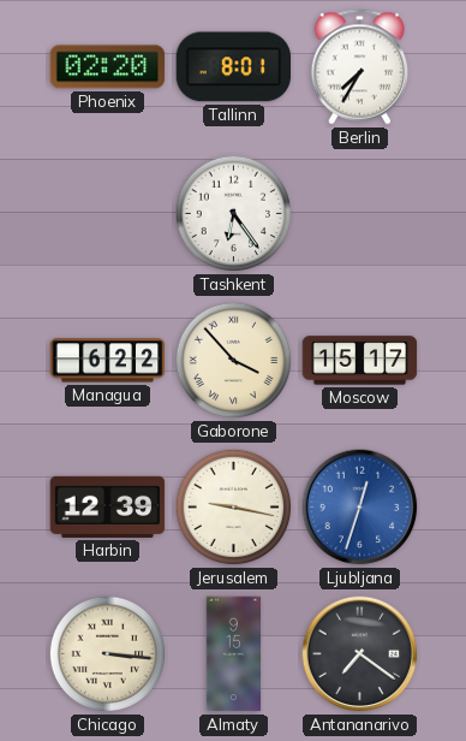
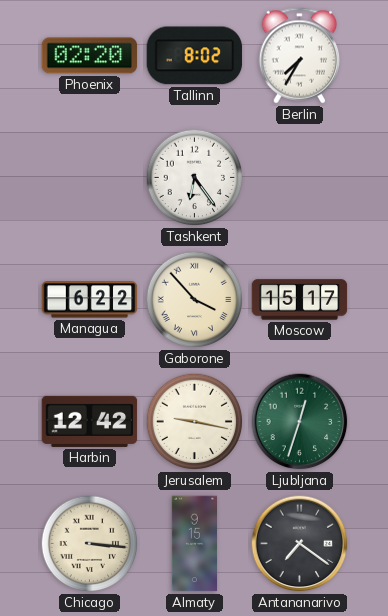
Tallinn: 8:01 -> 8:02
Harbin: 12:39 -> 12:42
Ljubljana dial: blue -> green
